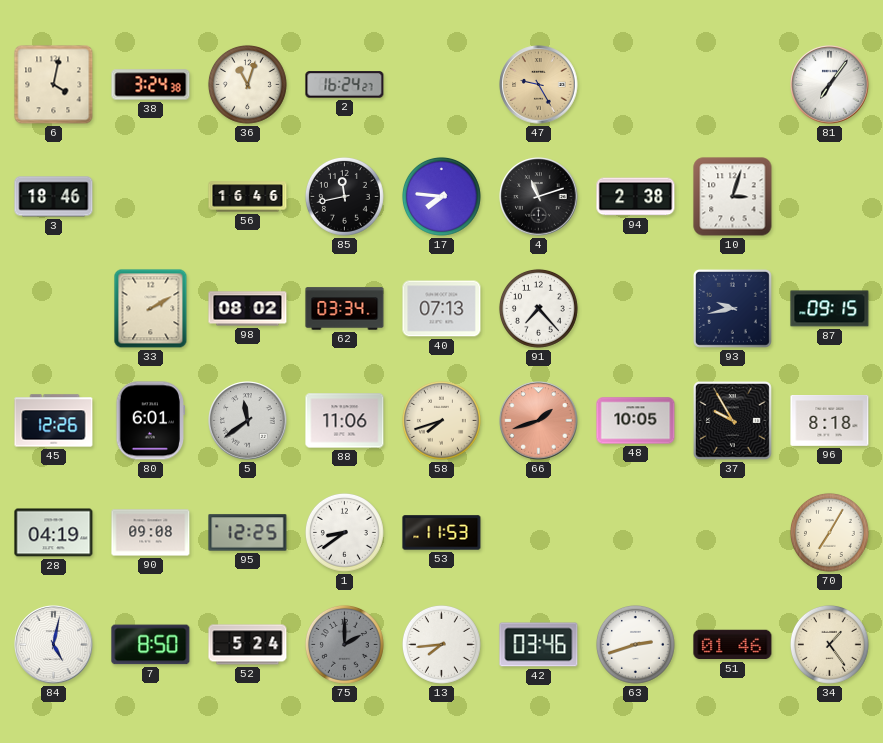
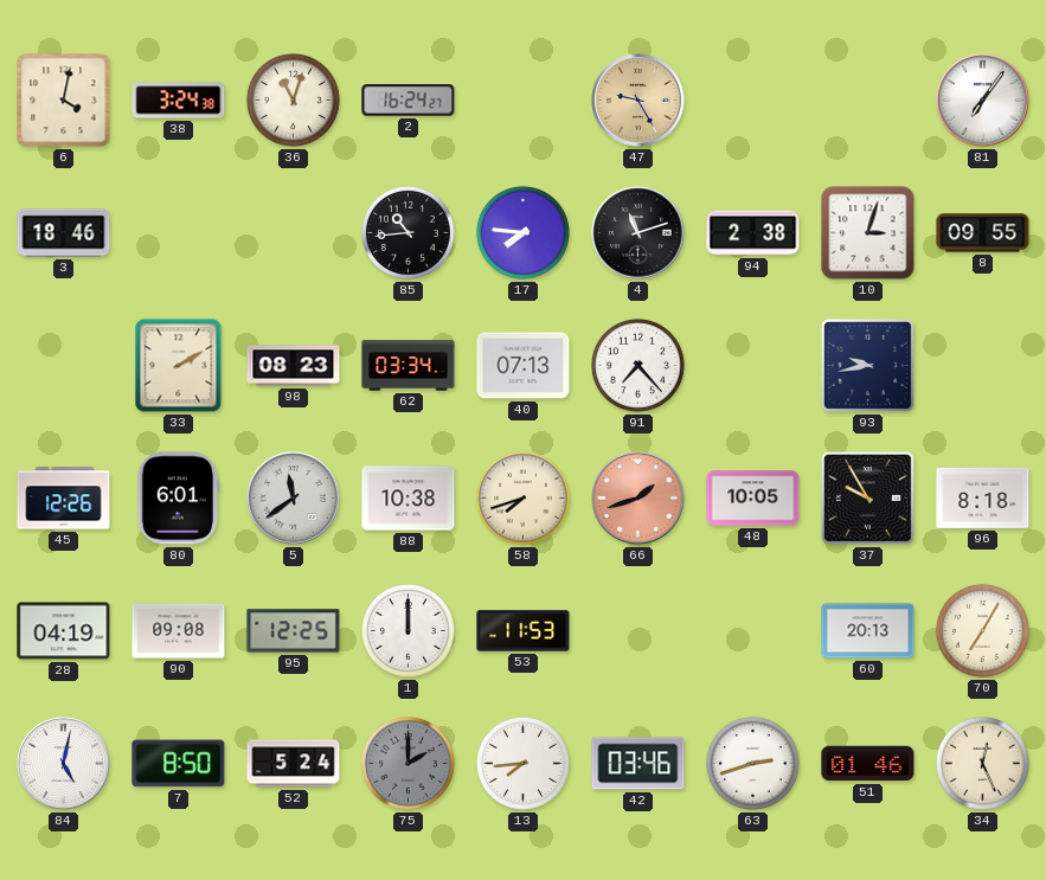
56: 16:46 -> none
85: 11:43 -> 10:44
8: none -> 09:55
98: 08:02 -> 08:23
87: 09:15 -> none
88: 11:06 -> 10:38
1: 8:39 -> 12:00
60: none -> 20:13
34: 1:24 -> 12:26
